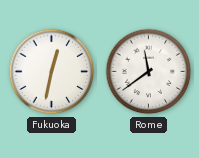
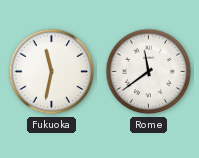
Fukuoka: 12:32 -> 11:32
